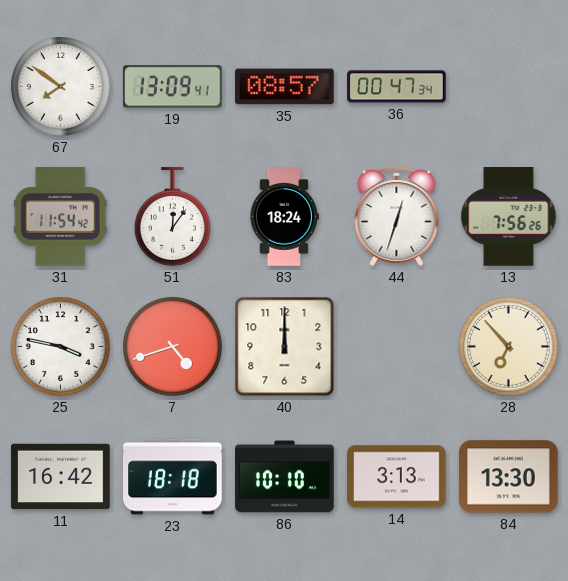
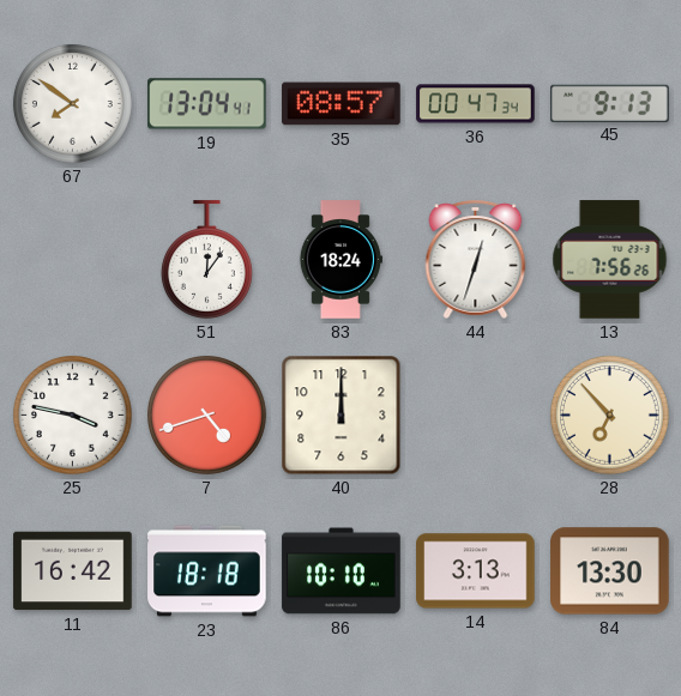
19: 13:09 -> 13:04
45: none -> 9:13
31: 11:54 -> none
